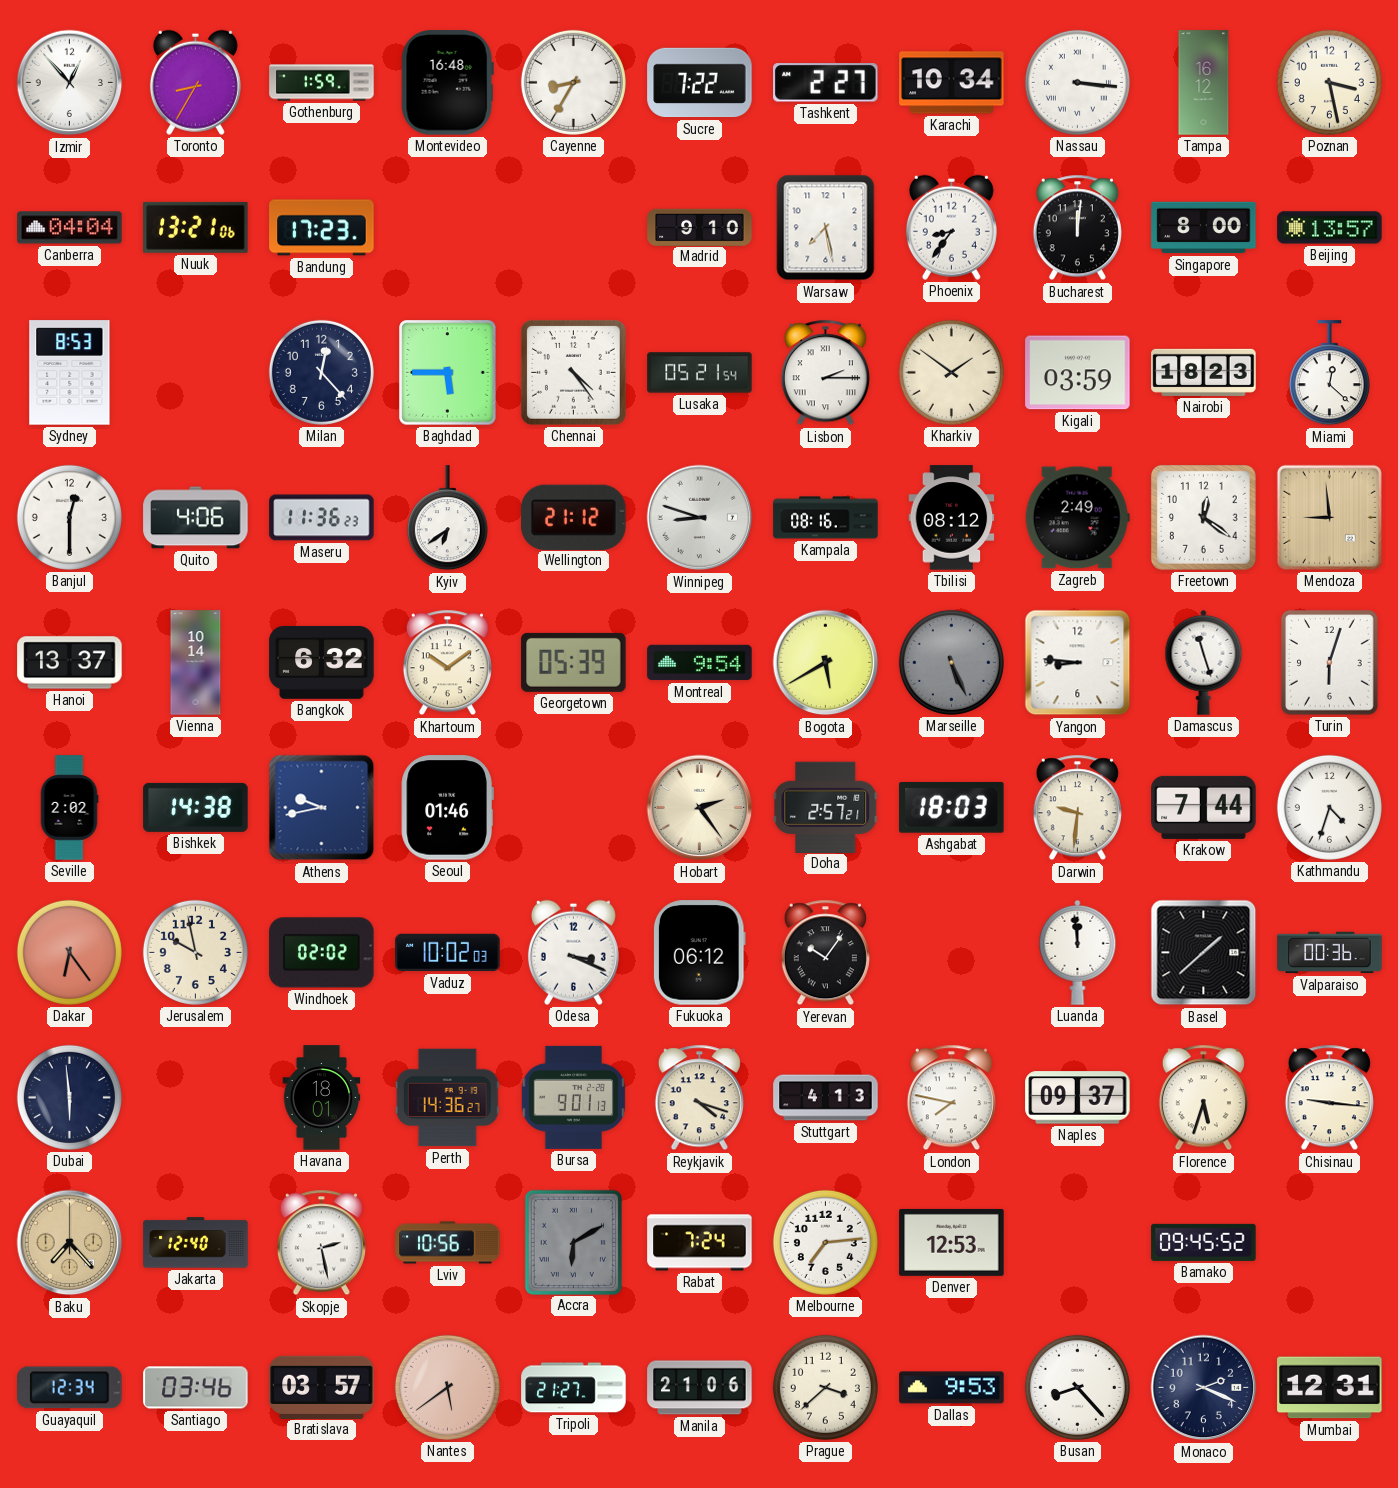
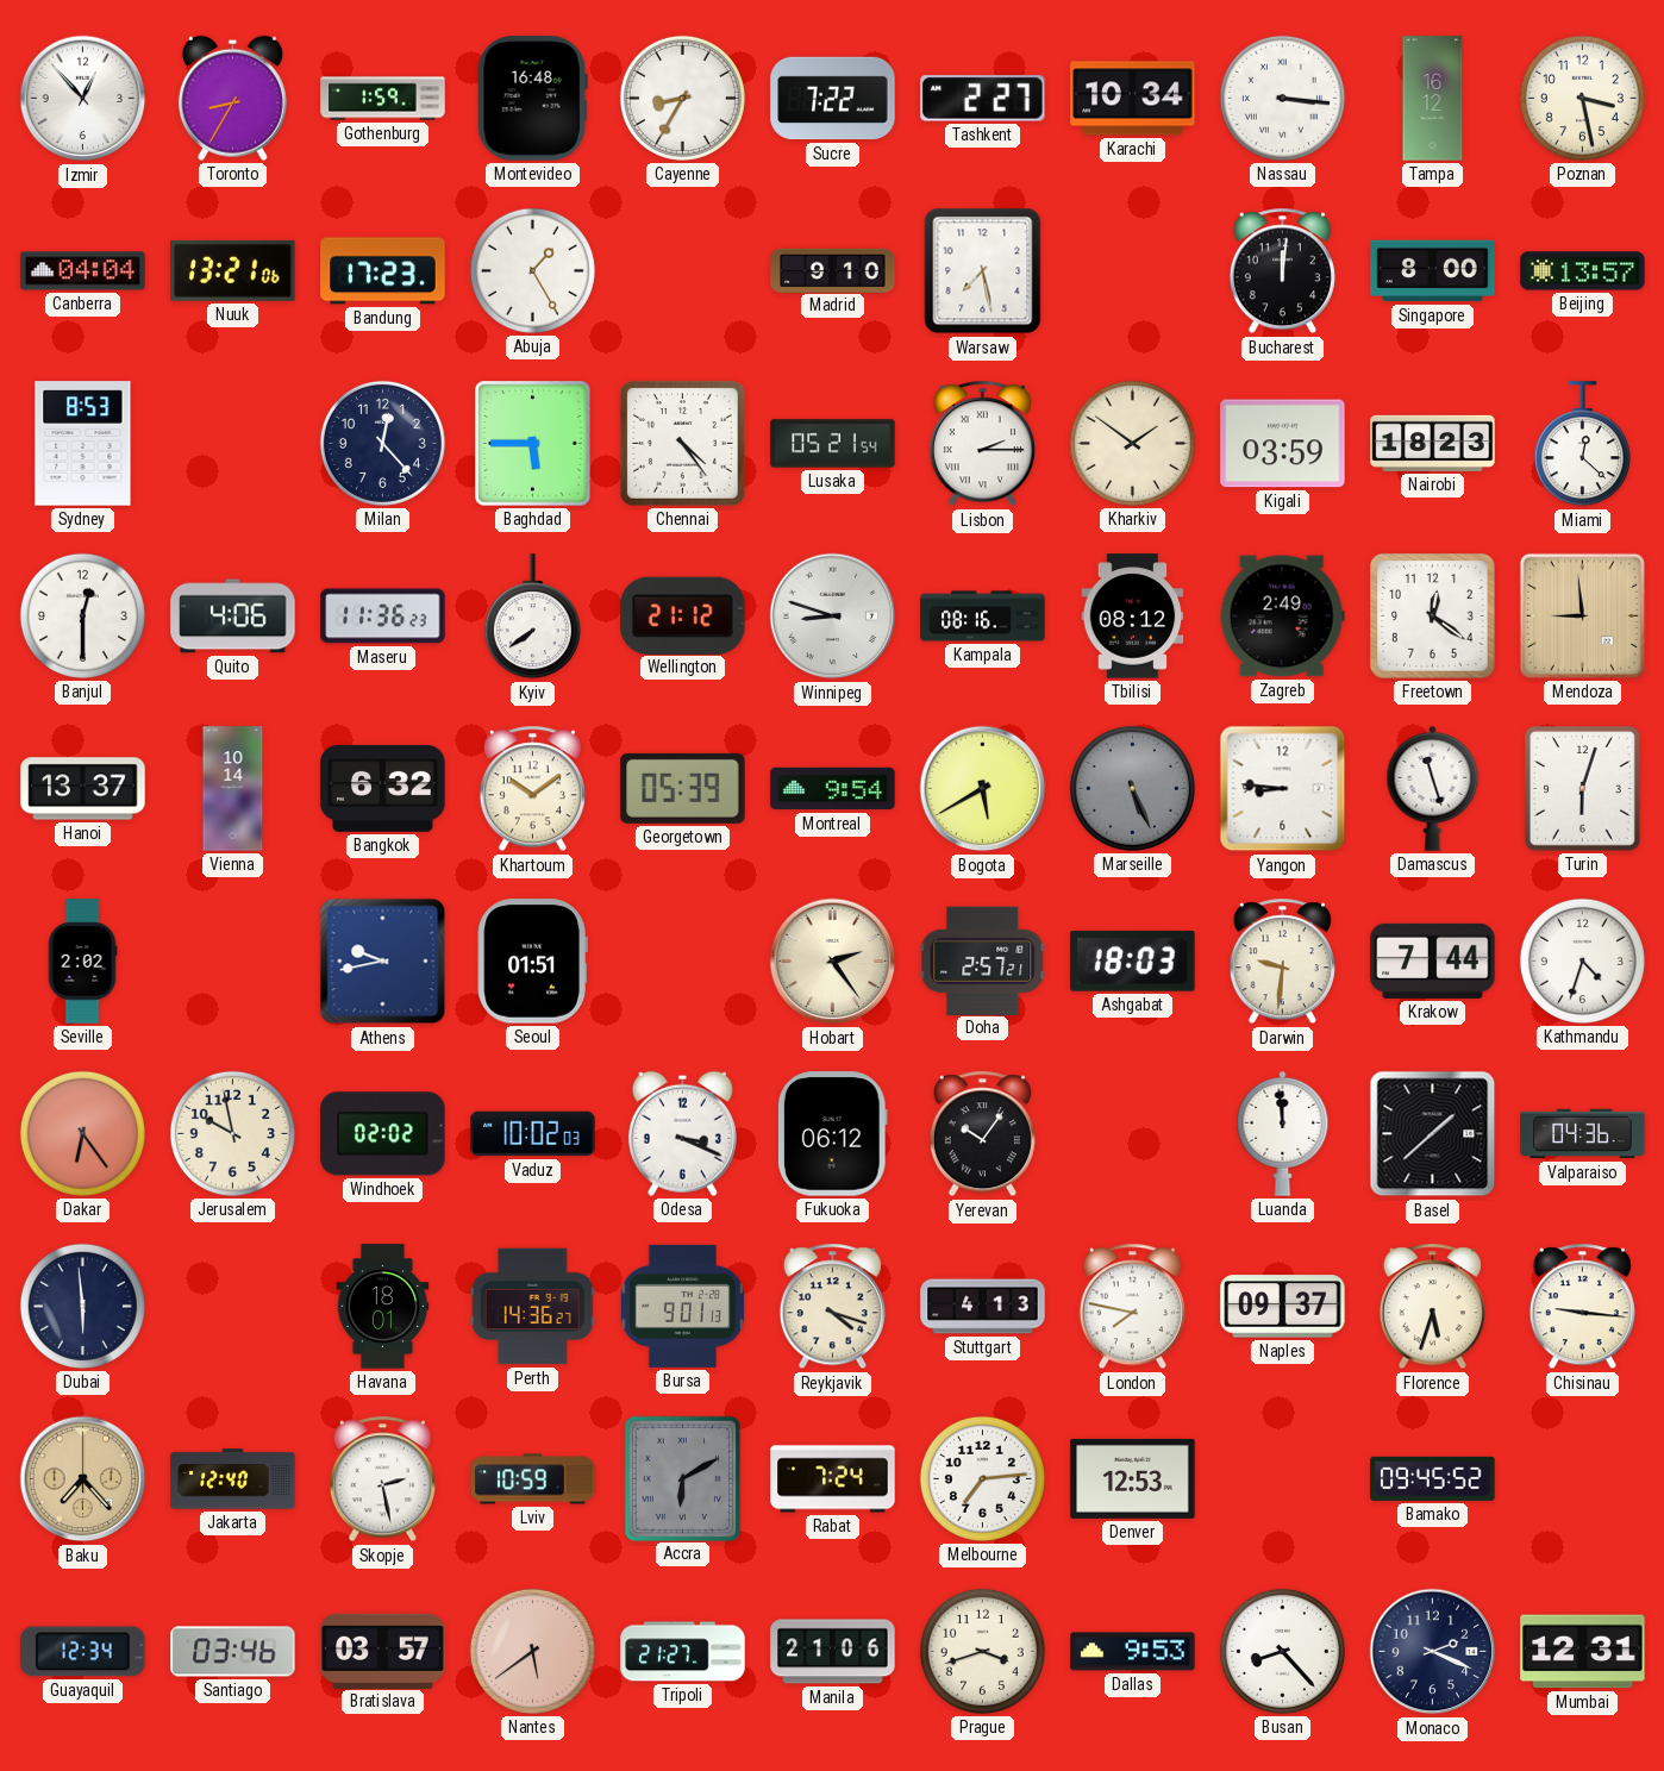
Abuja: none -> 1:25
Phoenix: 8:36 -> none
Kyiv: 6:39 -> 7:39
Bishkek: 14:38 -> none
Seoul: 01:46 -> 01:51
Valparaiso: 00:36 -> 04:36
Lviv: 10:56 -> 10:59
Prague: 3:38 -> 3:42
